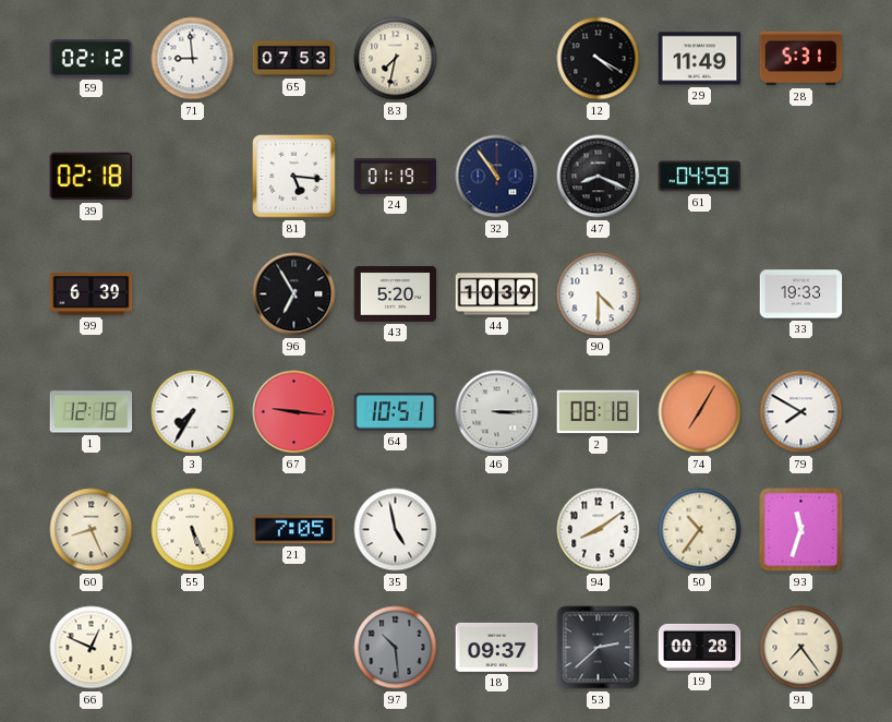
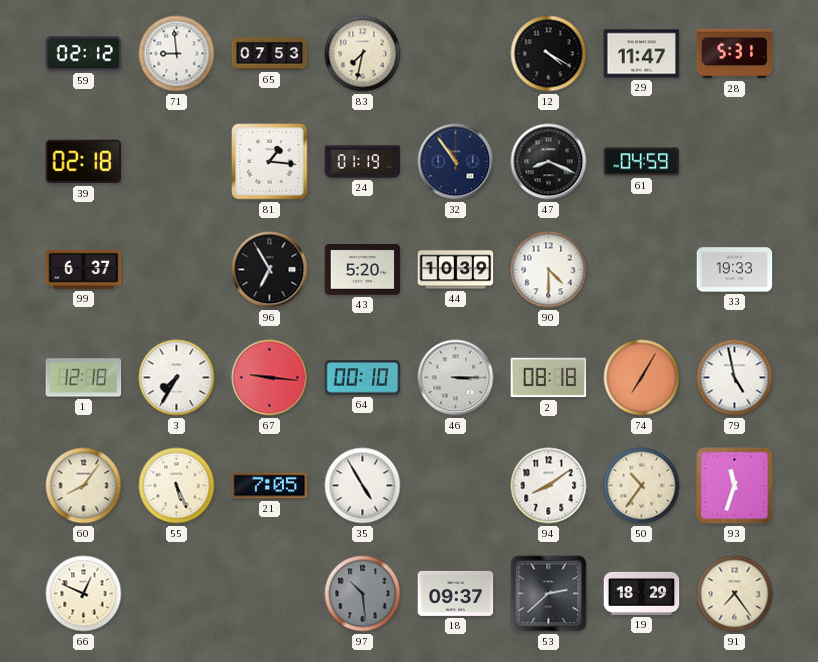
29: 11:49 -> 11:47
81: 5:16 -> 1:16
99: 6:39 -> 6:37
64: 10:51 -> 00:10
79: 7:50 -> 4:58
60: 8:26 -> 8:06
35: 4:58 -> 4:55
19: 00:28 -> 18:29
